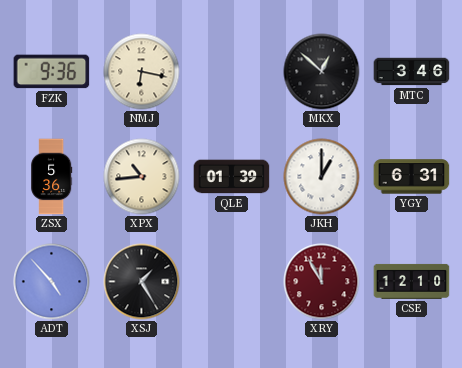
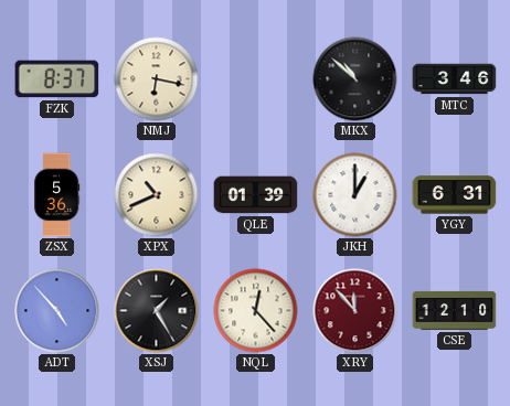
FZK: 9:36 -> 8:37
MKX: 12:52 -> 10:52
XPX: 10:44 -> 10:41
NQL: none -> 12:23
XRY: 11:55 -> 11:53
